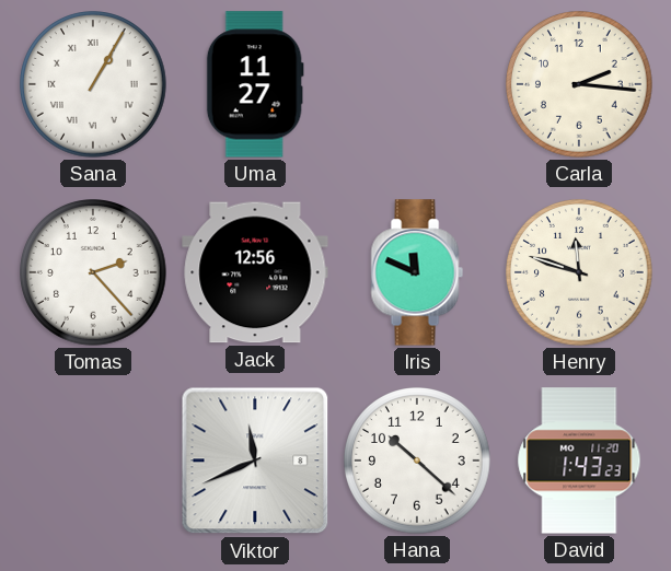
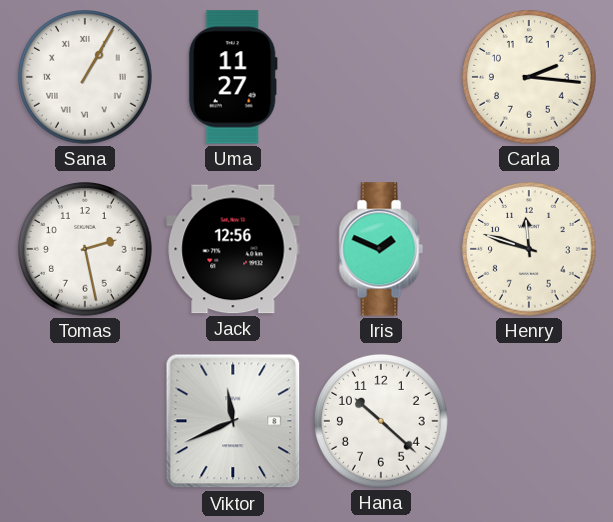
Tomas: 2:23 -> 2:28
Iris: 11:49 -> 1:49
David: 1:43 -> none
